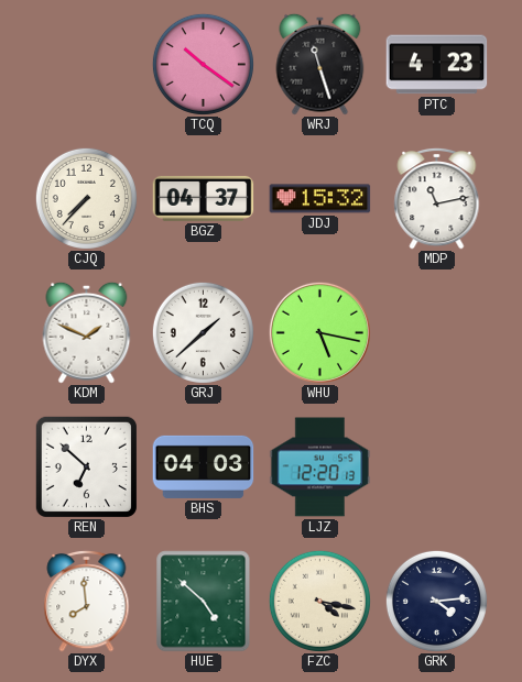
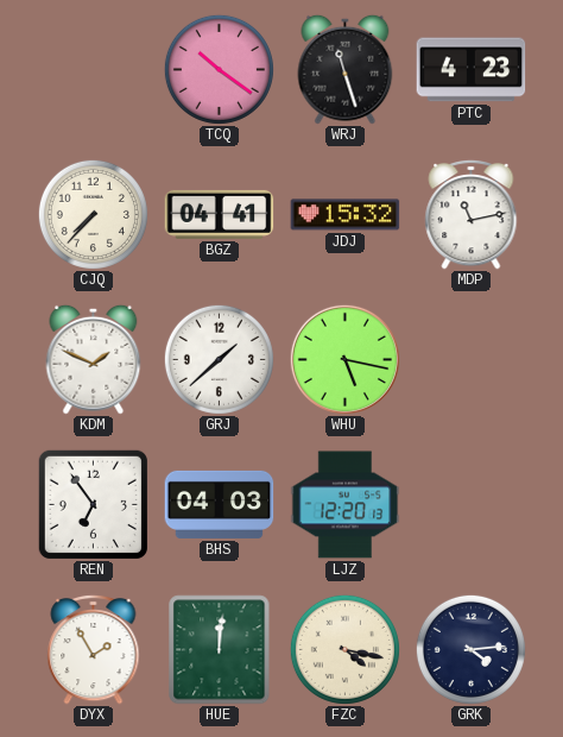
BGZ: 04:37 -> 04:41
REN: 6:52 -> 6:54
DYX: 7:59 -> 1:55
HUE: 4:52 -> 12:01
